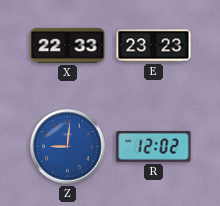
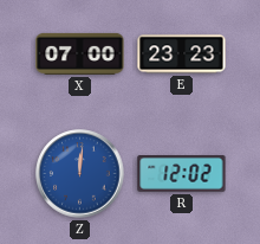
X: 22:33 -> 07:00
Z: 9:01 -> 12:01
